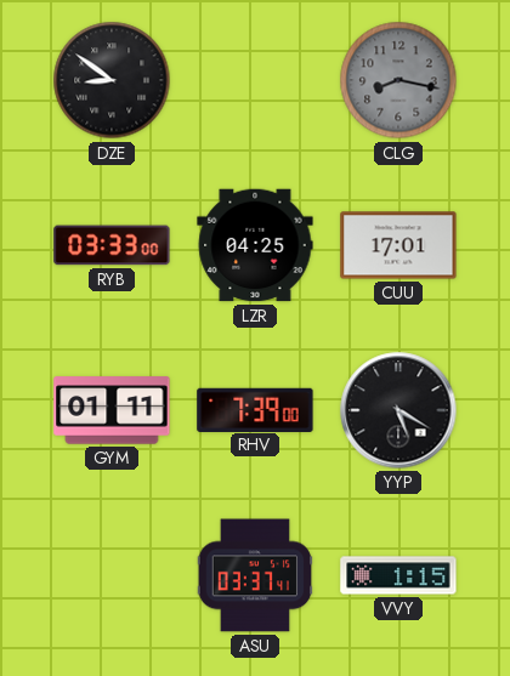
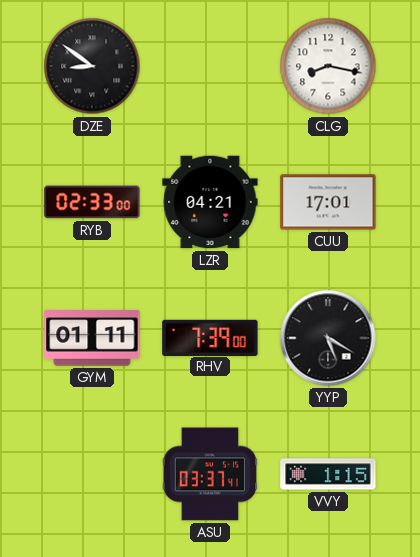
CLG dial: grey -> white
RYB: 03:33 -> 02:33
LZR: 04:25 -> 04:21
